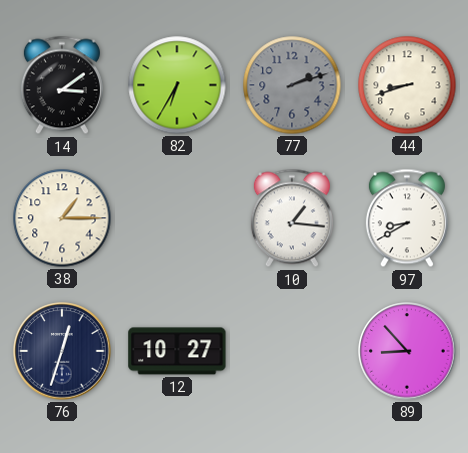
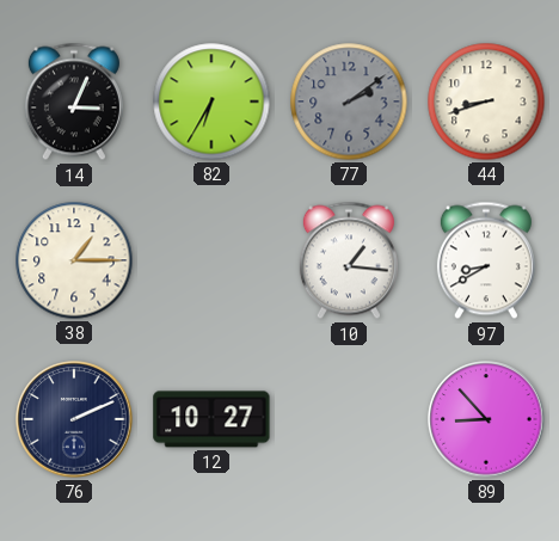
14: 3:09 -> 3:04
77: 2:12 -> 2:09
76: 12:33 -> 2:11
